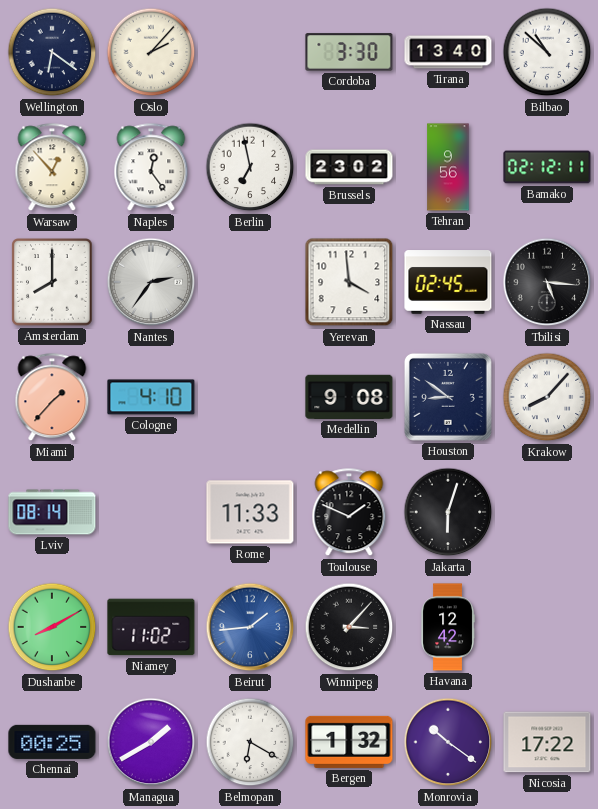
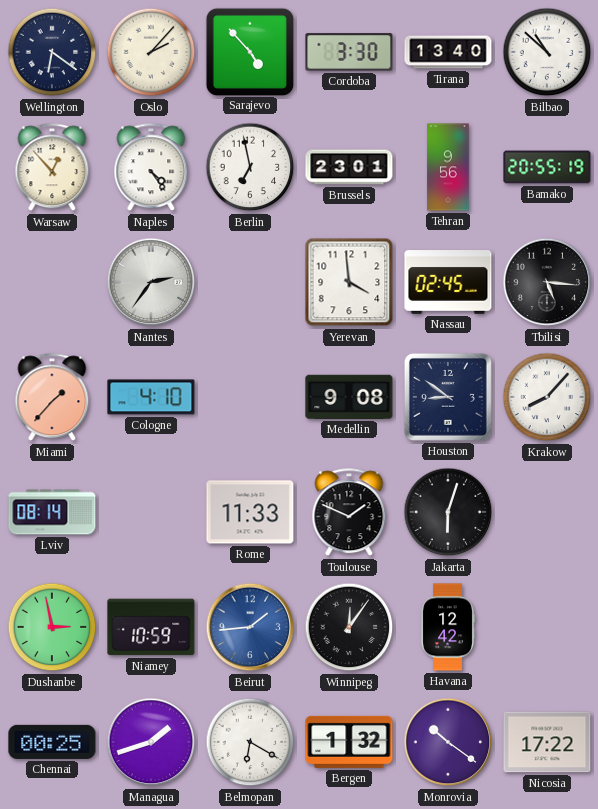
Sarajevo: none -> 4:53
Naples: 12:24 -> 4:24
Brussels: 23:02 -> 23:01
Bamako: 02:12 -> 20:55
Amsterdam: 8:00 -> none
Dushanbe: 8:10 -> 2:58
Niamey: 11:02 -> 10:59
Winnipeg: 3:07 -> 12:06
Managua: 1:40 -> 1:42
